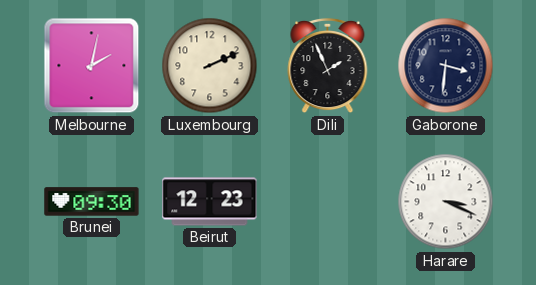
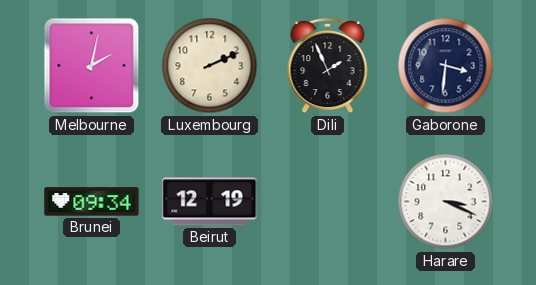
Brunei: 09:30 -> 09:34
Beirut: 12:23 -> 12:19
